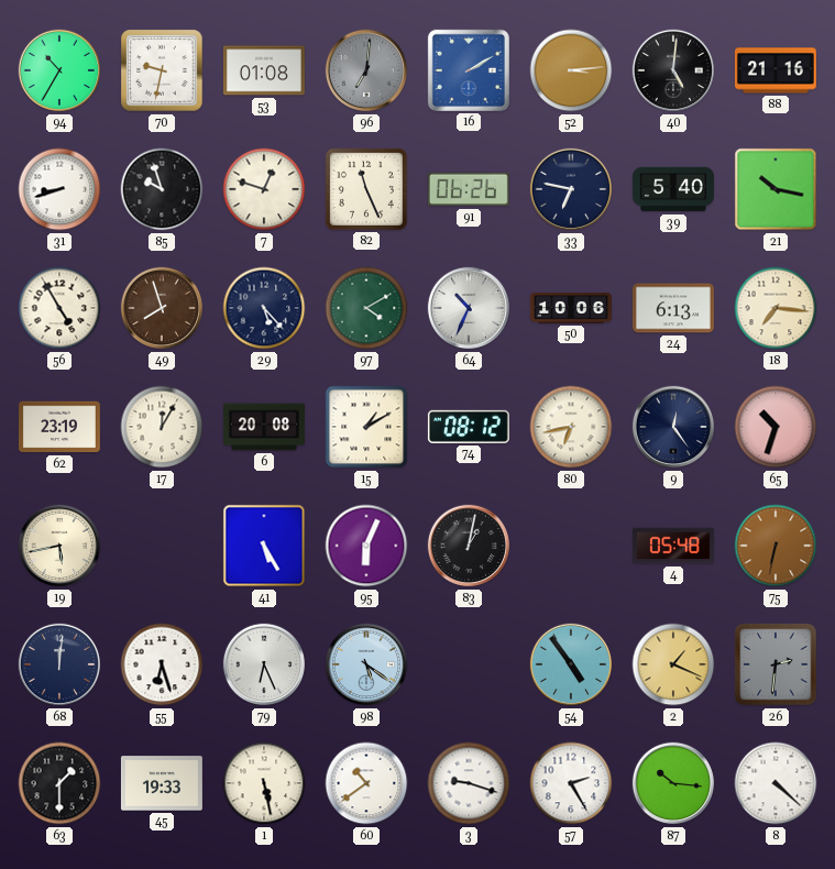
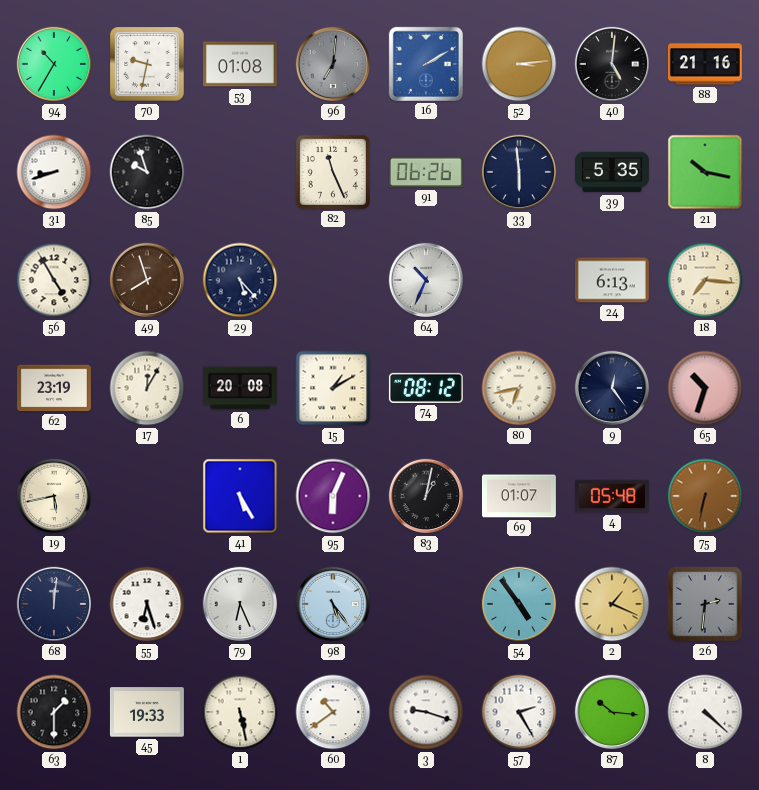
7: 12:48 -> none
33: 6:47 -> 5:59
39: 5:40 -> 5:35
97: 4:10 -> none
50: 10:06 -> none
69: none -> 01:07
98: 5:21 -> 5:24
